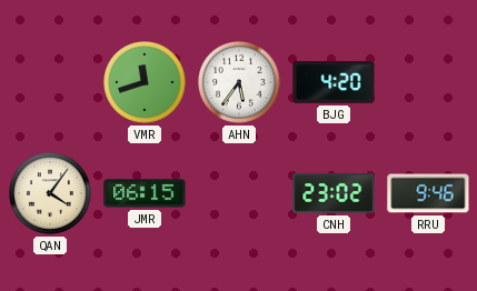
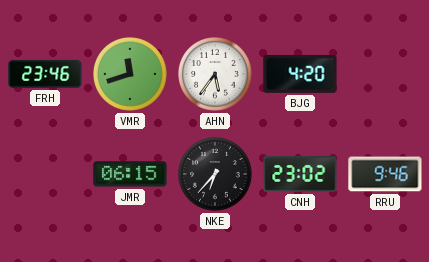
FRH: none -> 23:46
QAN: 4:06 -> none
NKE: none -> 6:37
